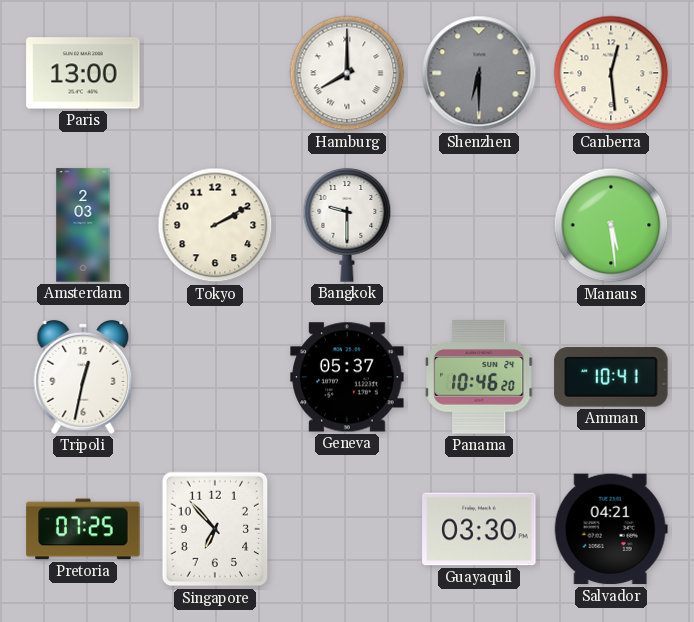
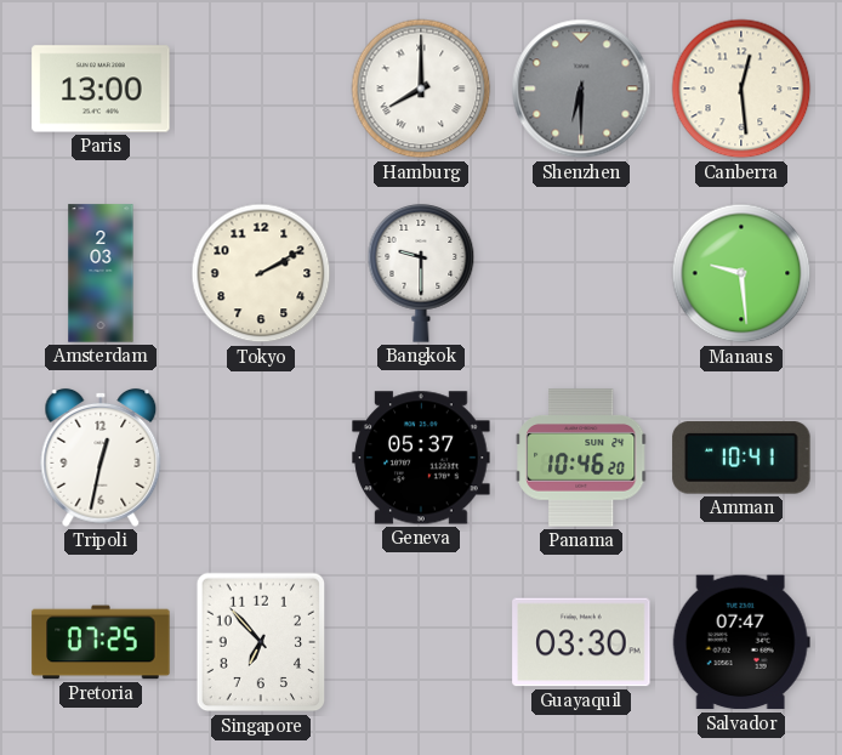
Manaus: 5:29 -> 9:29
Salvador: 04:21 -> 07:47
